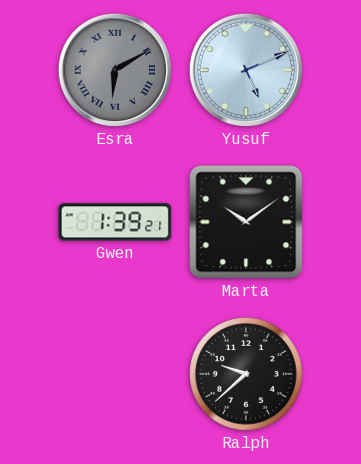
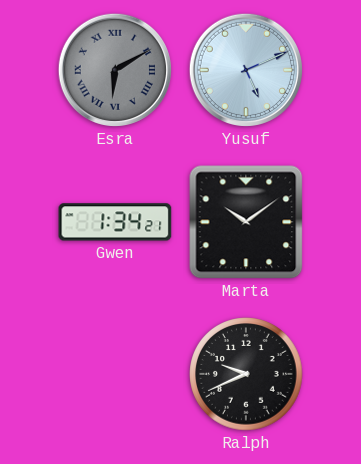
Gwen: 1:39 -> 1:34
Ralph: 9:38 -> 9:41
